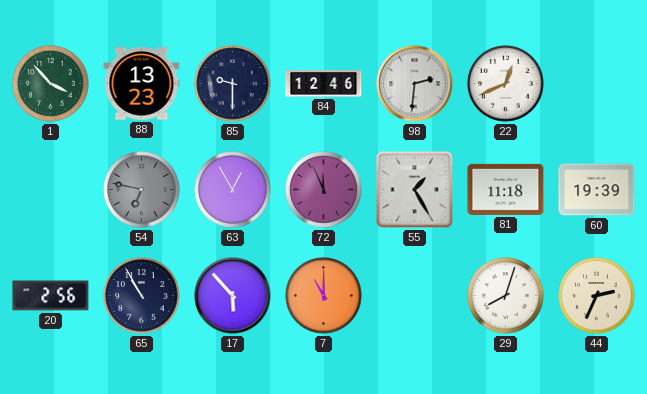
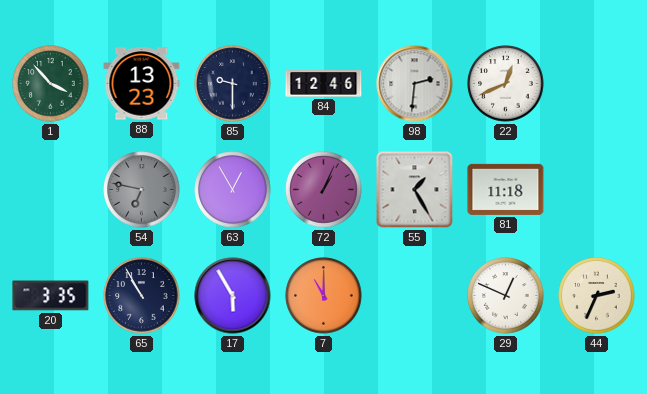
72: 11:56 -> 1:04
60: 19:39 -> none
20: 2:56 -> 3:35
17: 5:53 -> 5:55
29: 8:03 -> 12:49
